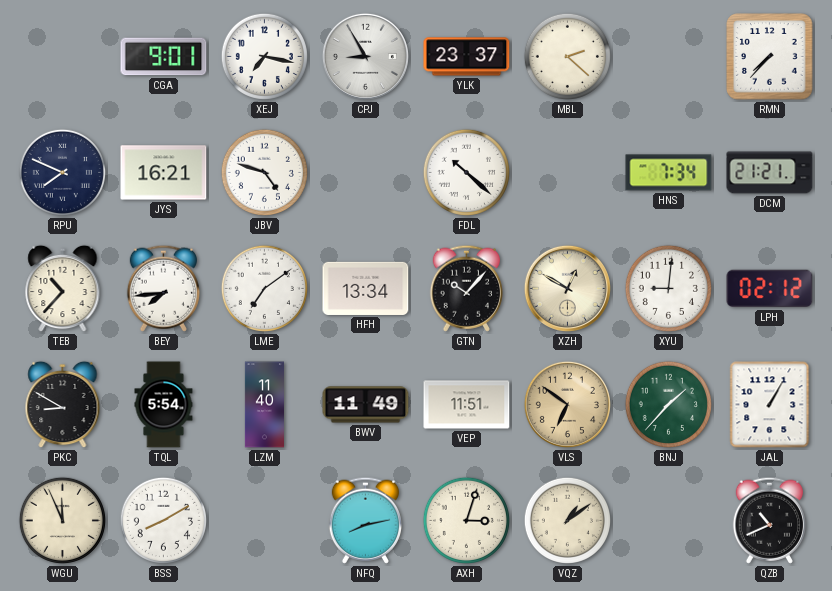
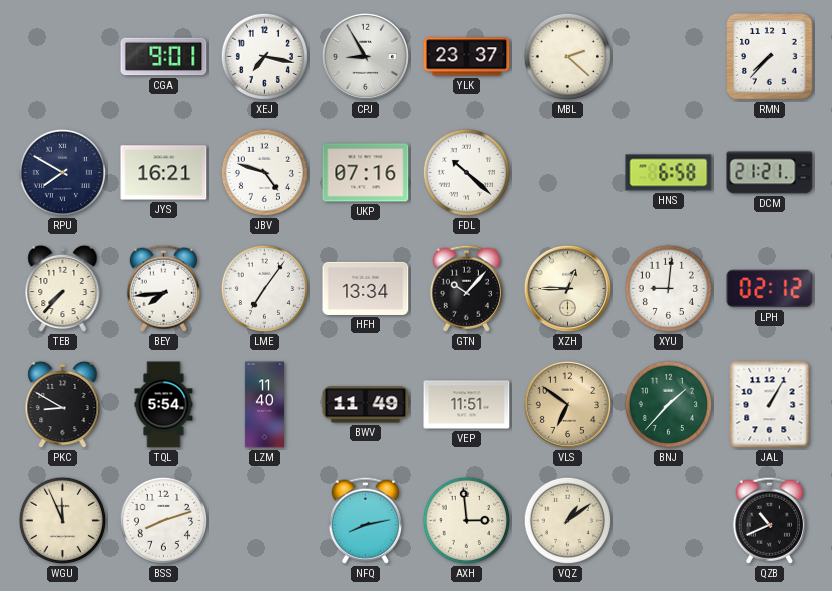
RPU: 7:49 -> 7:50
UKP: none -> 07:16
HNS: 7:34 -> 6:58
TEB: 10:37 -> 7:37
LME: 7:09 -> 7:06
XZH: 12:50 -> 12:45
BSS: 8:10 -> 8:12
AXH: 3:03 -> 2:59
